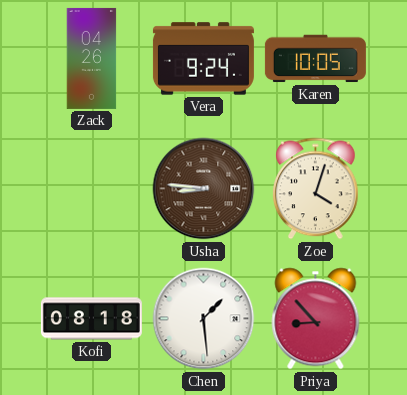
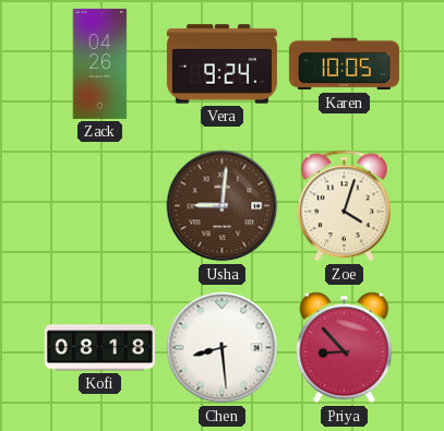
Usha: 8:46 -> 9:01
Chen: 1:29 -> 8:29
